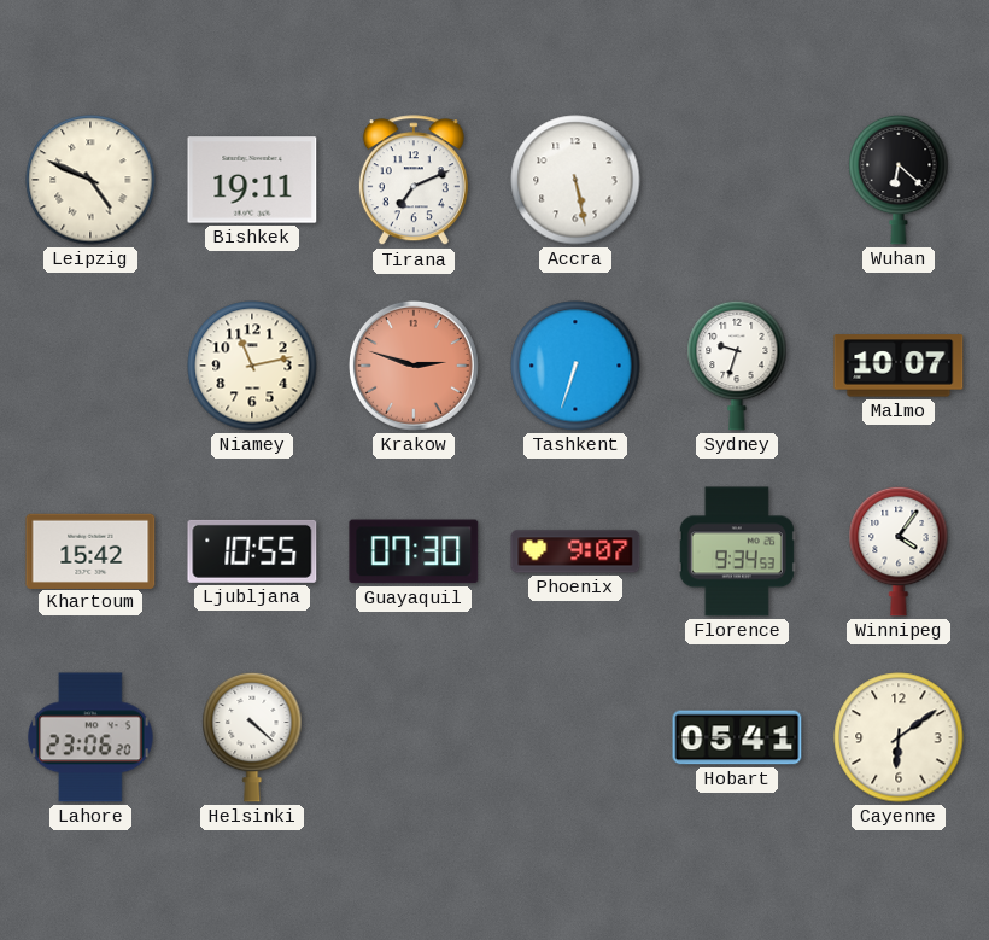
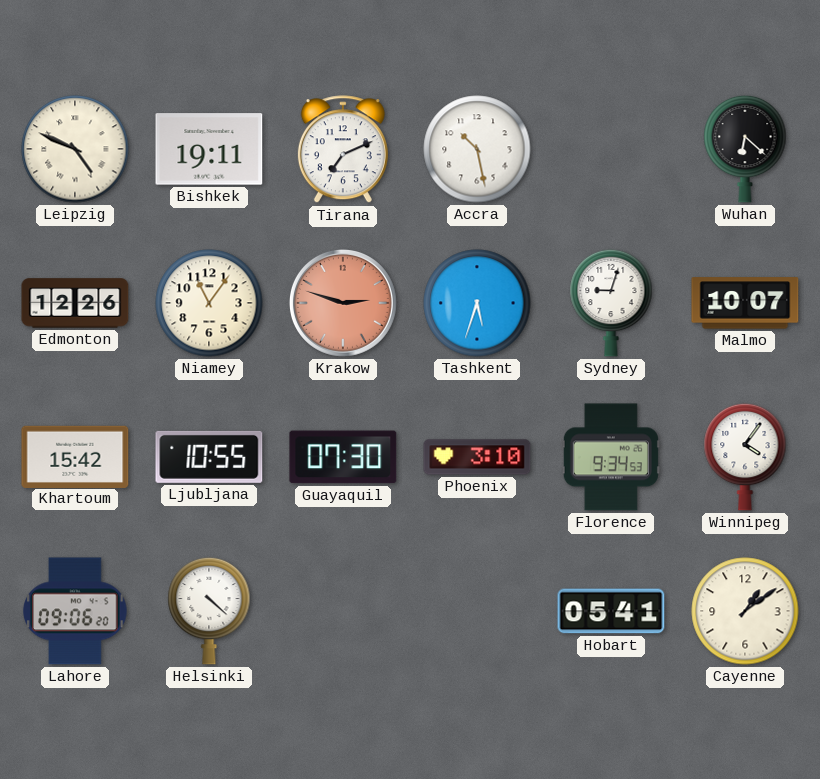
Accra: 5:28 -> 10:28
Edmonton: none -> 12:26
Niamey: 11:13 -> 11:06
Tashkent: 6:33 -> 5:33
Sydney: 9:33 -> 9:03
Phoenix: 9:07 -> 3:10
Lahore: 23:06 -> 09:06
Cayenne: 6:09 -> 1:09
